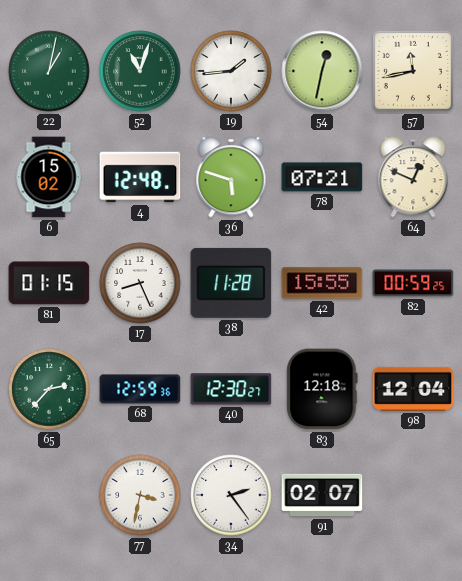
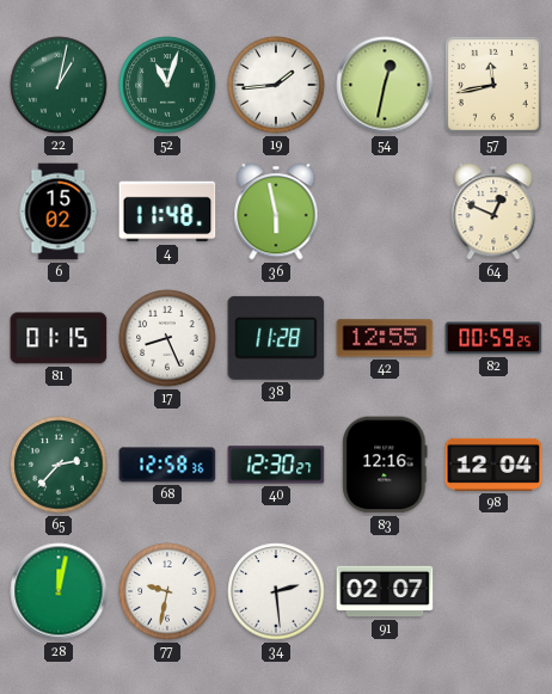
4: 12:48 -> 11:48
36: 5:48 -> 5:58
78: 07:21 -> none
42: 15:55 -> 12:55
68: 12:59 -> 12:58
83: 12:18 -> 12:16
28: none -> 12:02
77: 3:32 -> 9:32
34: 2:24 -> 2:29
